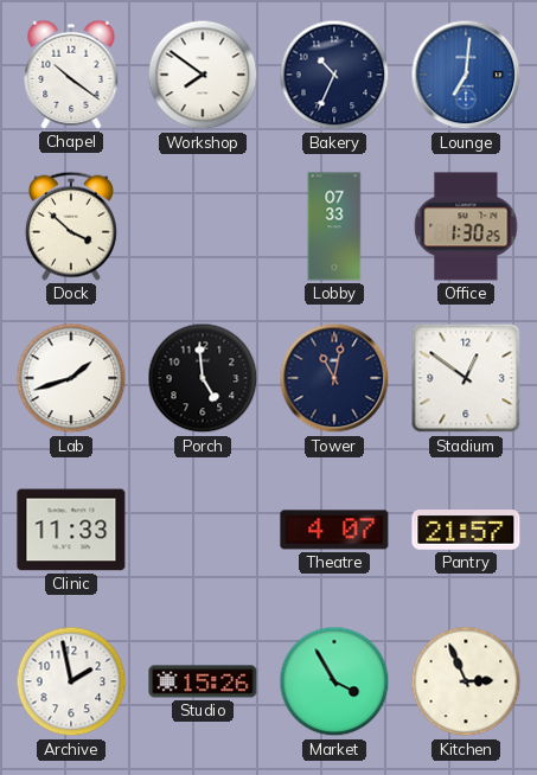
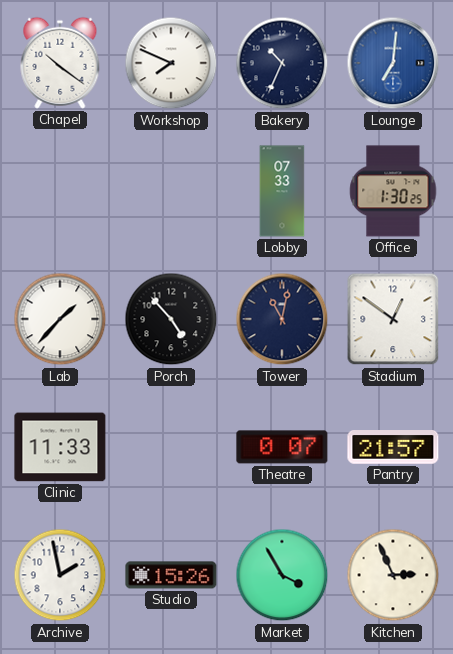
Workshop: 7:51 -> 7:49
Dock: 3:52 -> none
Lab: 1:42 -> 1:37
Porch: 4:59 -> 4:53
Theatre: 4:07 -> 0:07
